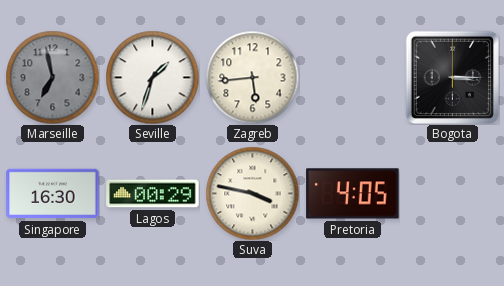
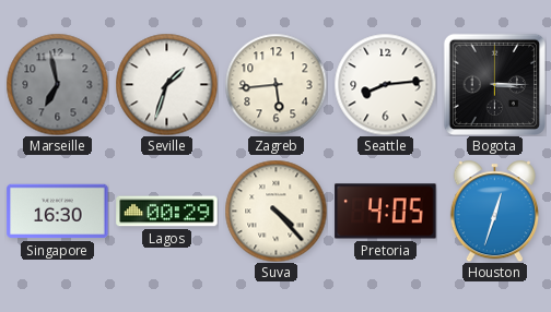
Seattle: none -> 8:14
Suva: 3:47 -> 4:23
Houston: none -> 12:33
